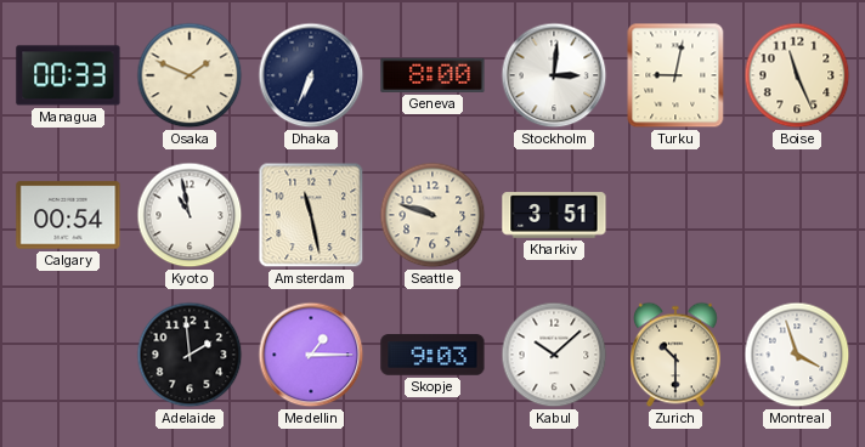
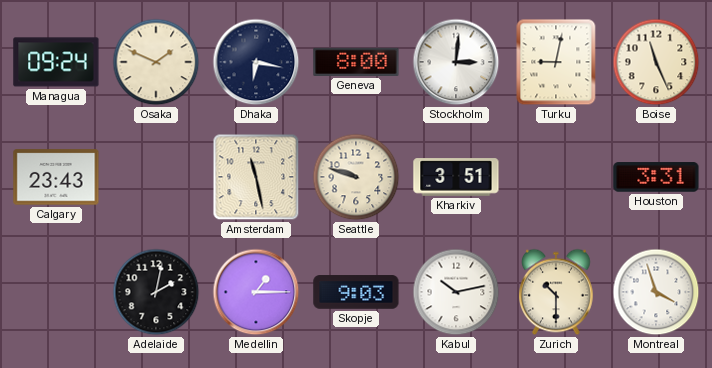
Managua: 00:33 -> 09:24
Dhaka: 6:34 -> 6:17
Calgary: 00:54 -> 23:43
Kyoto: 10:58 -> none
Houston: none -> 3:31
Adelaide: 1:59 -> 2:02
Kabul: 10:08 -> 10:13
